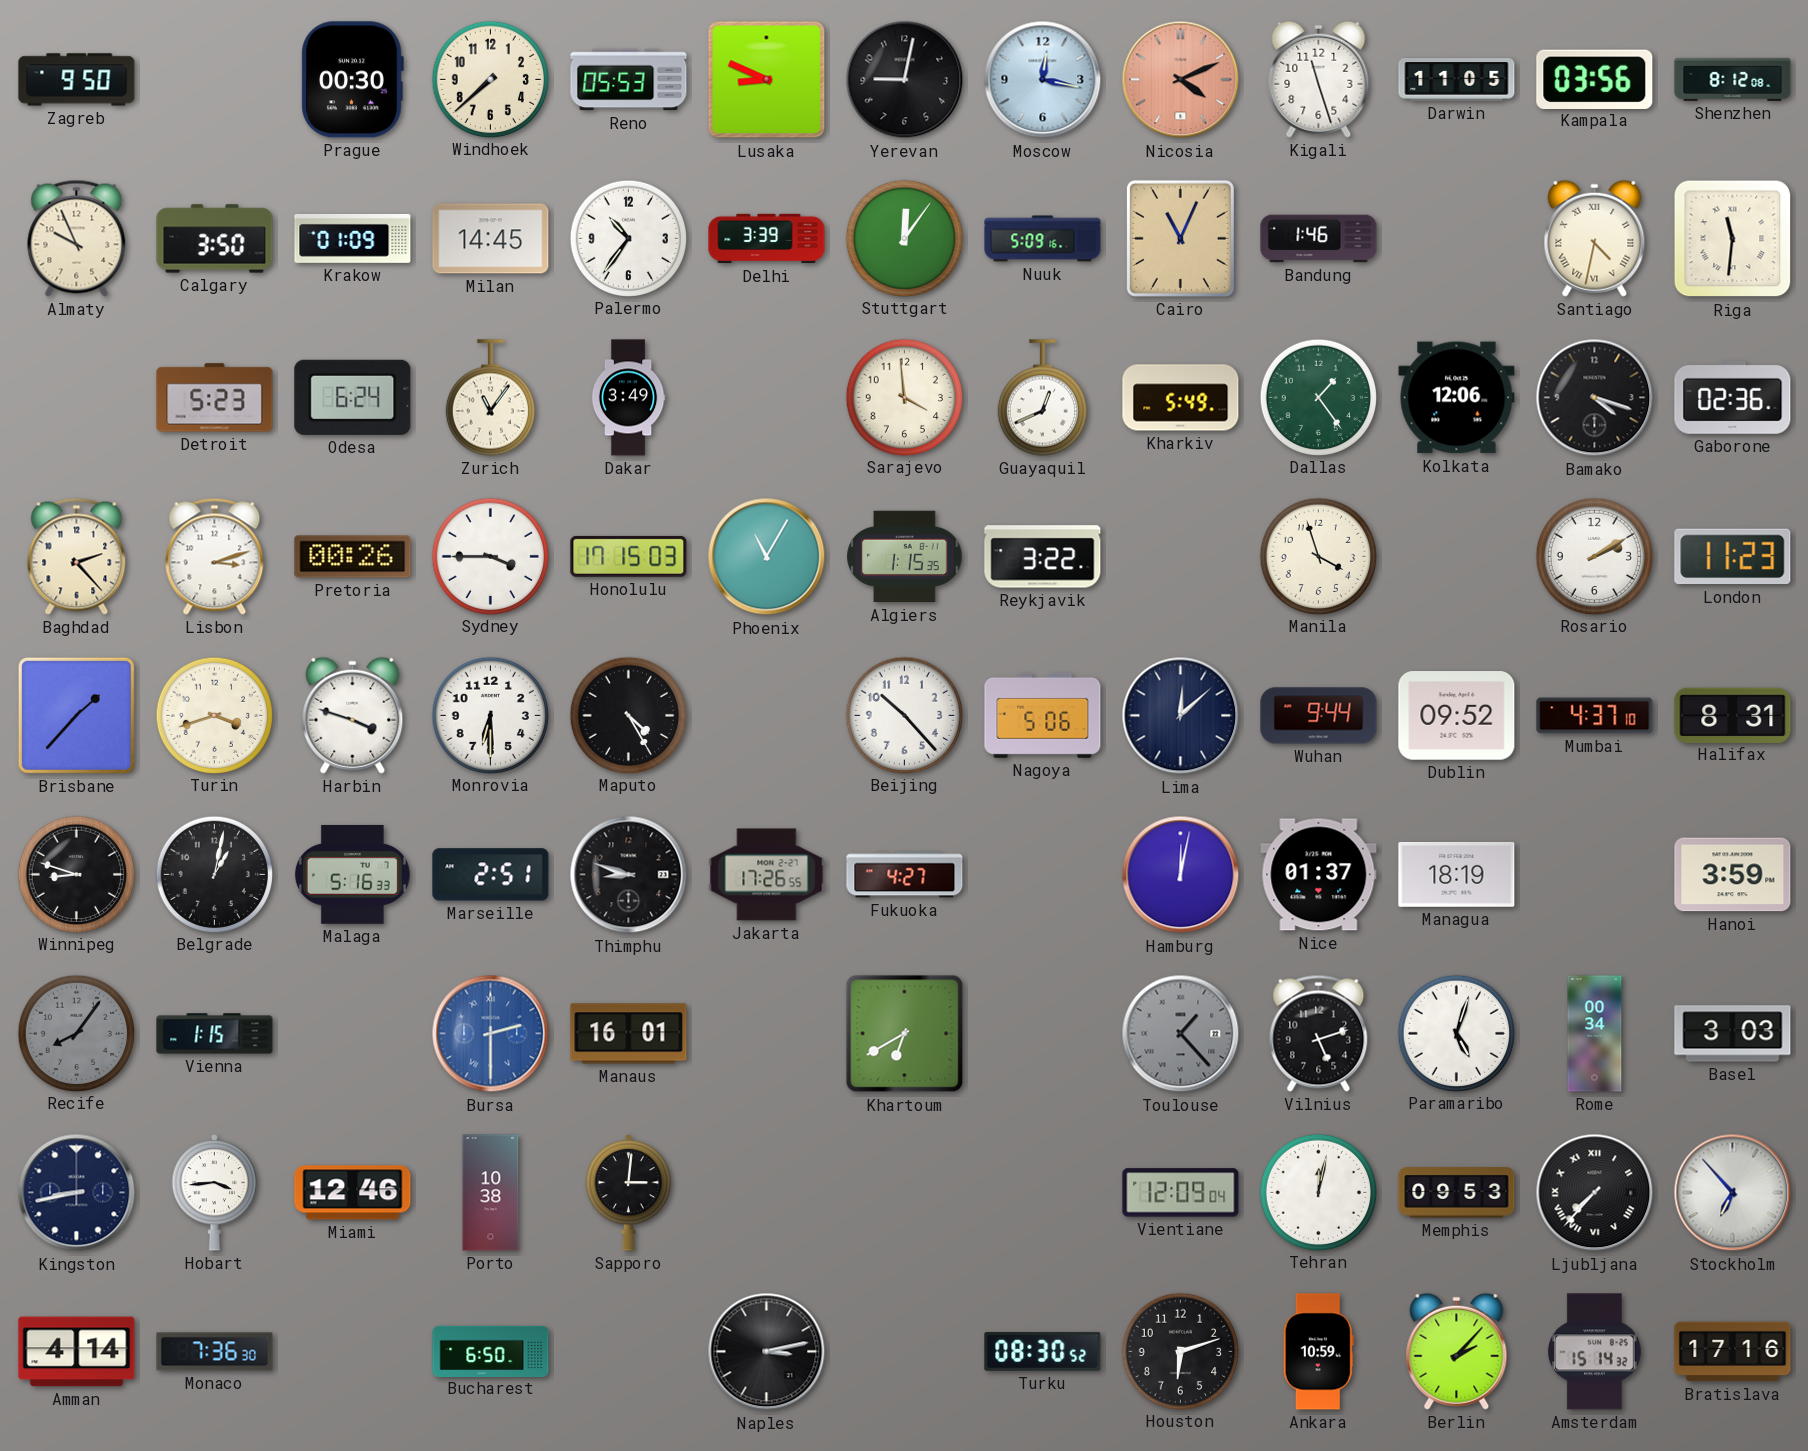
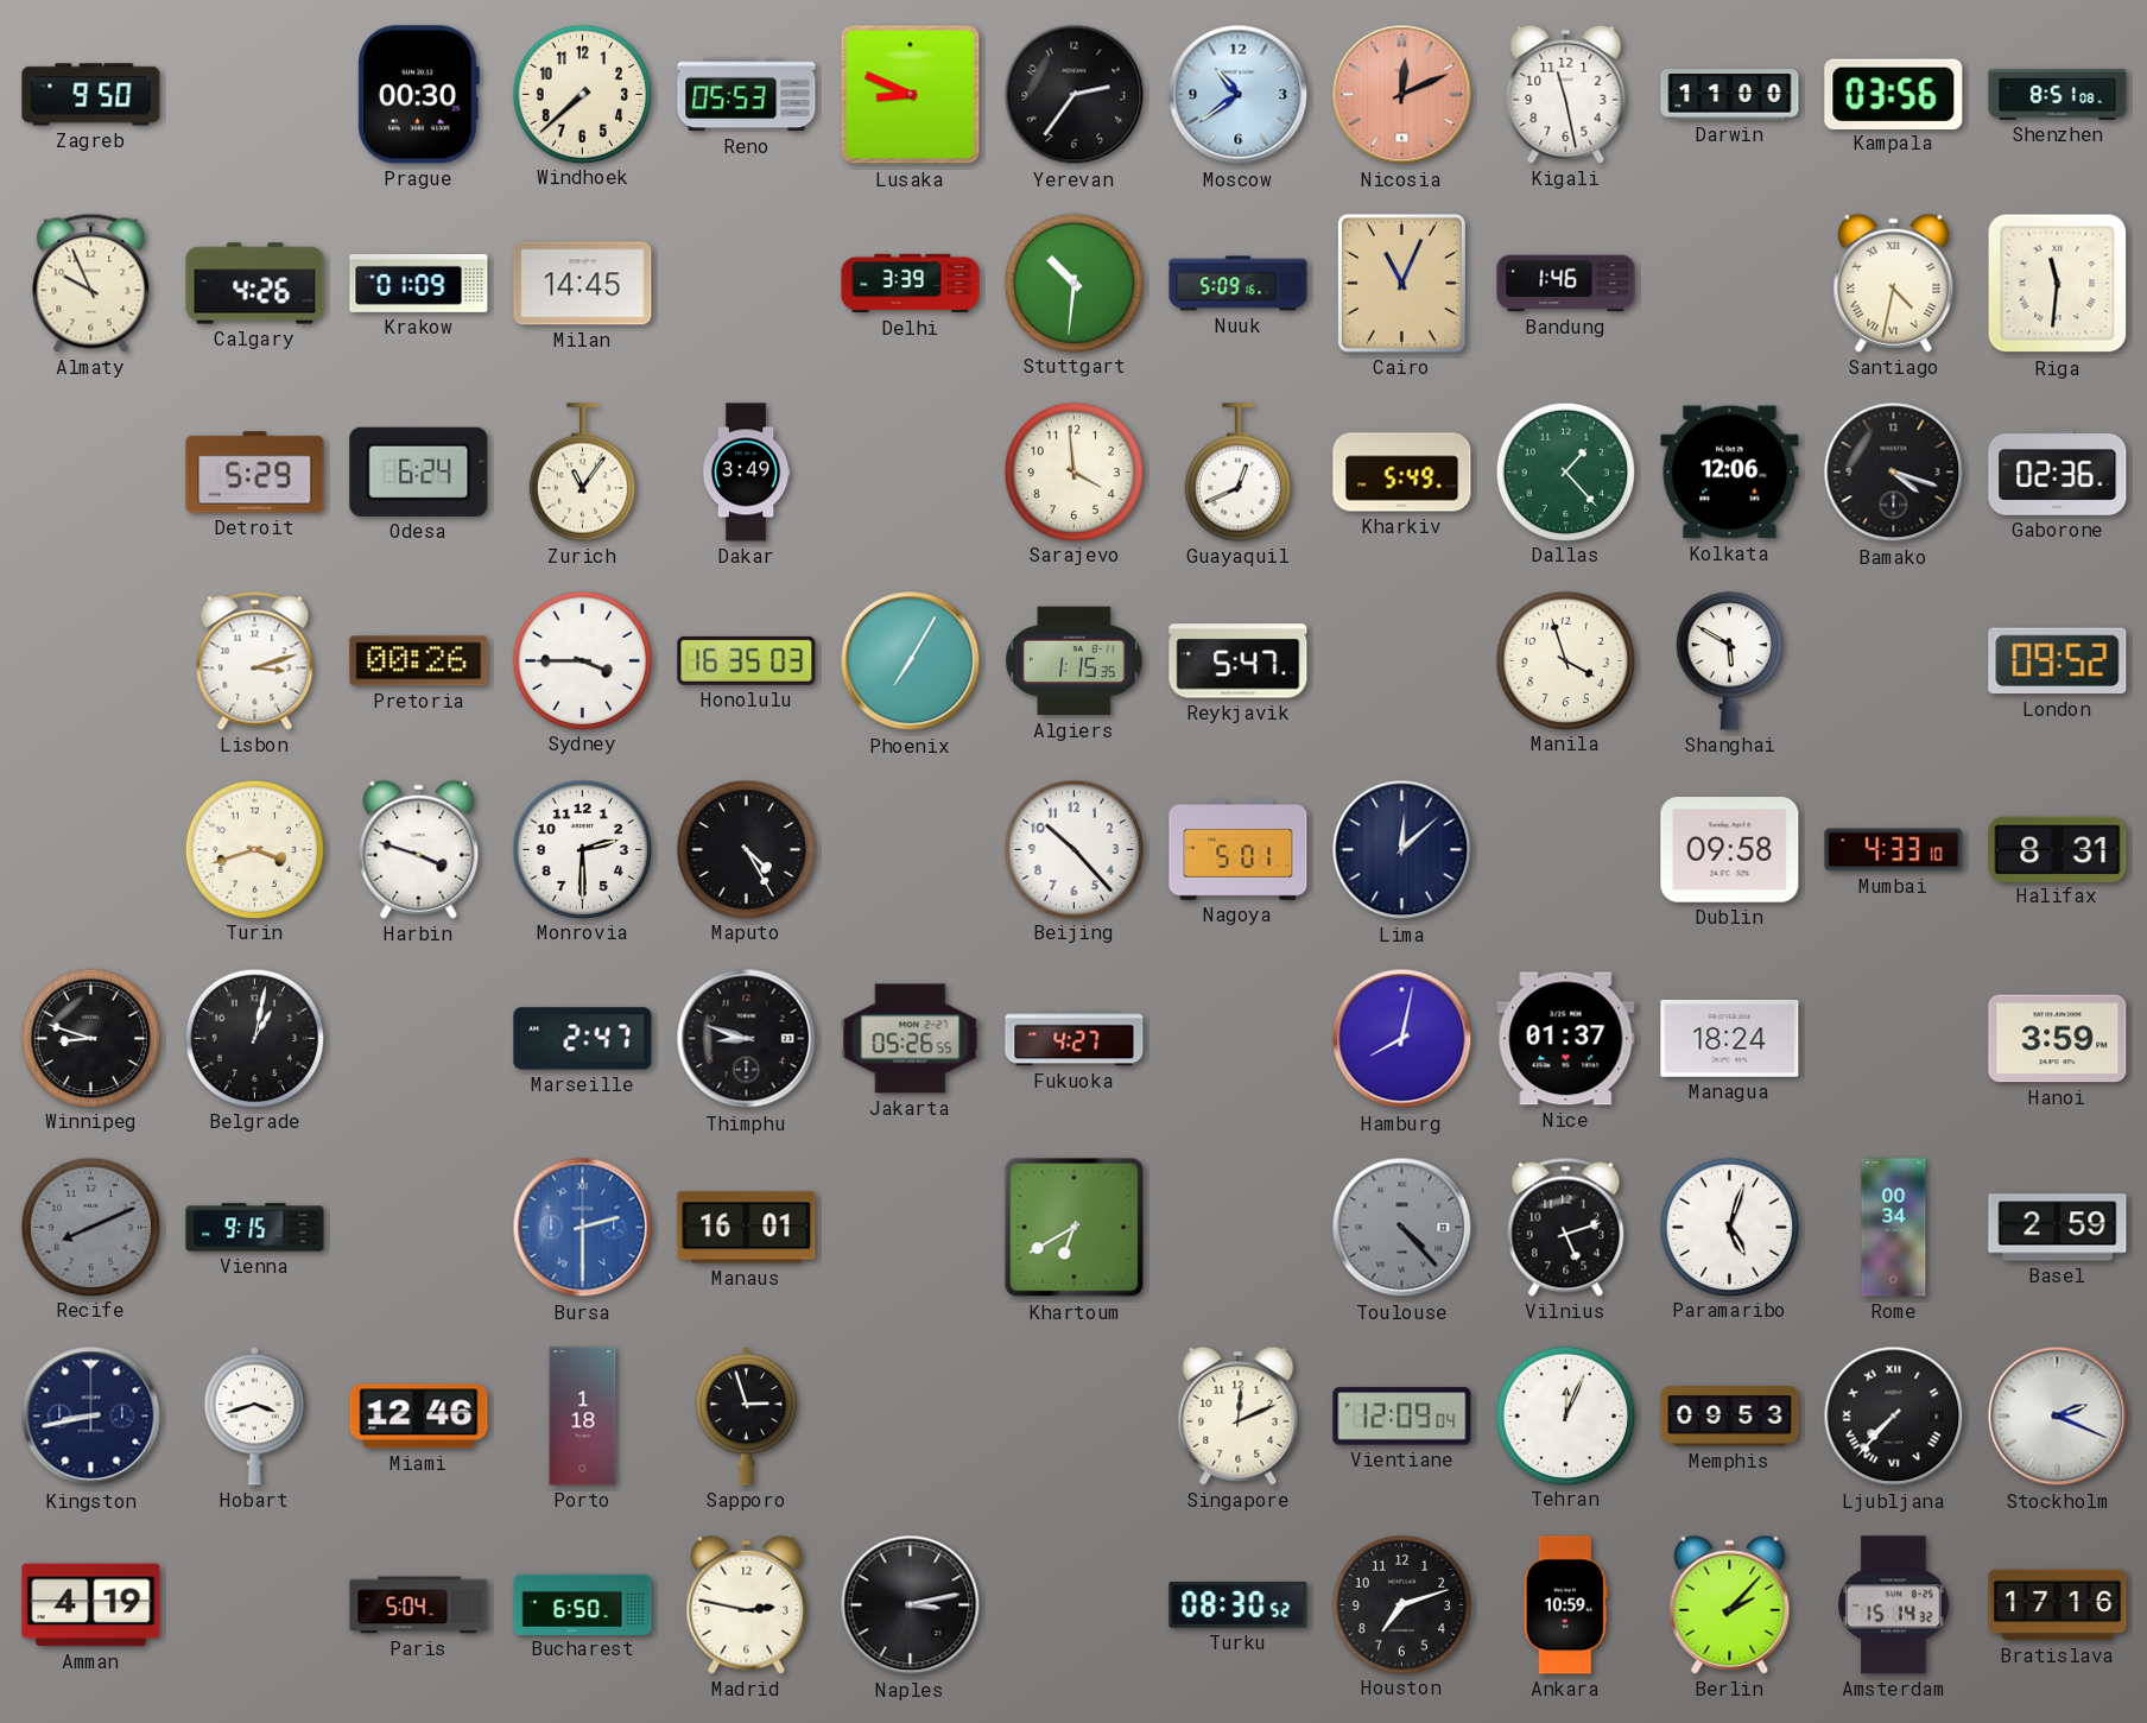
Yerevan: 9:02 -> 2:36
Moscow: 12:17 -> 10:39
Nicosia: 4:11 -> 12:11
Kigali: 11:27 -> 11:28
Darwin: 11:05 -> 11:00
Shenzhen: 8:12 -> 8:51
Calgary: 3:50 -> 4:26
Palermo: 10:36 -> none
Stuttgart: 12:06 -> 10:31
Detroit: 5:23 -> 5:29
Dallas: 1:24 -> 1:23
Baghdad: 2:23 -> none
Honolulu: 17:15 -> 16:35
Phoenix: 11:05 -> 7:05
Reykjavik: 3:22 -> 5:47
Shanghai: none -> 5:50
Rosario: 2:10 -> none
London: 11:23 -> 09:52
Brisbane: 1:37 -> none
Monrovia: 6:30 -> 2:30
Nagoya: 5:06 -> 5:01
Wuhan: 9:44 -> none
Dublin: 09:52 -> 09:58
Mumbai: 4:37 -> 4:33
Malaga: 5:16 -> none
Marseille: 2:51 -> 2:47
Jakarta: 17:26 -> 05:26
Hamburg: 12:02 -> 8:02
Managua: 18:19 -> 18:24
Recife: 8:06 -> 8:11
Vienna: 1:15 -> 9:15
Toulouse: 1:23 -> 4:23
Basel: 3:03 -> 2:59
Hobart: 3:44 -> 3:42
Porto: 10:38 -> 1:18
Sapporo: 3:01 -> 2:57
Singapore: none -> 12:11
Tehran: 12:02 -> 12:04
Stockholm: 6:53 -> 2:19
Amman: 4:14 -> 4:19
Monaco: 7:36 -> none
Paris: none -> 5:04
Madrid: none -> 2:47
Houston: 6:12 -> 7:12
